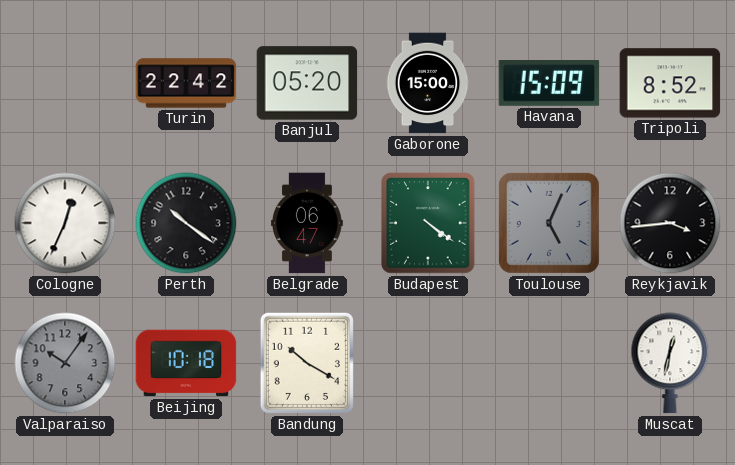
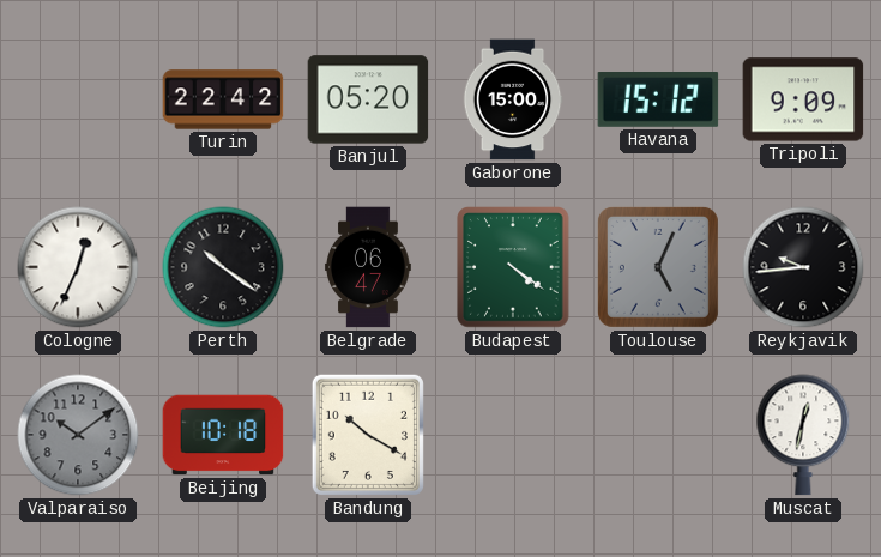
Havana: 15:09 -> 15:12
Tripoli: 8:52 -> 9:09
Reykjavik: 3:44 -> 9:44
Valparaiso: 10:06 -> 10:09
